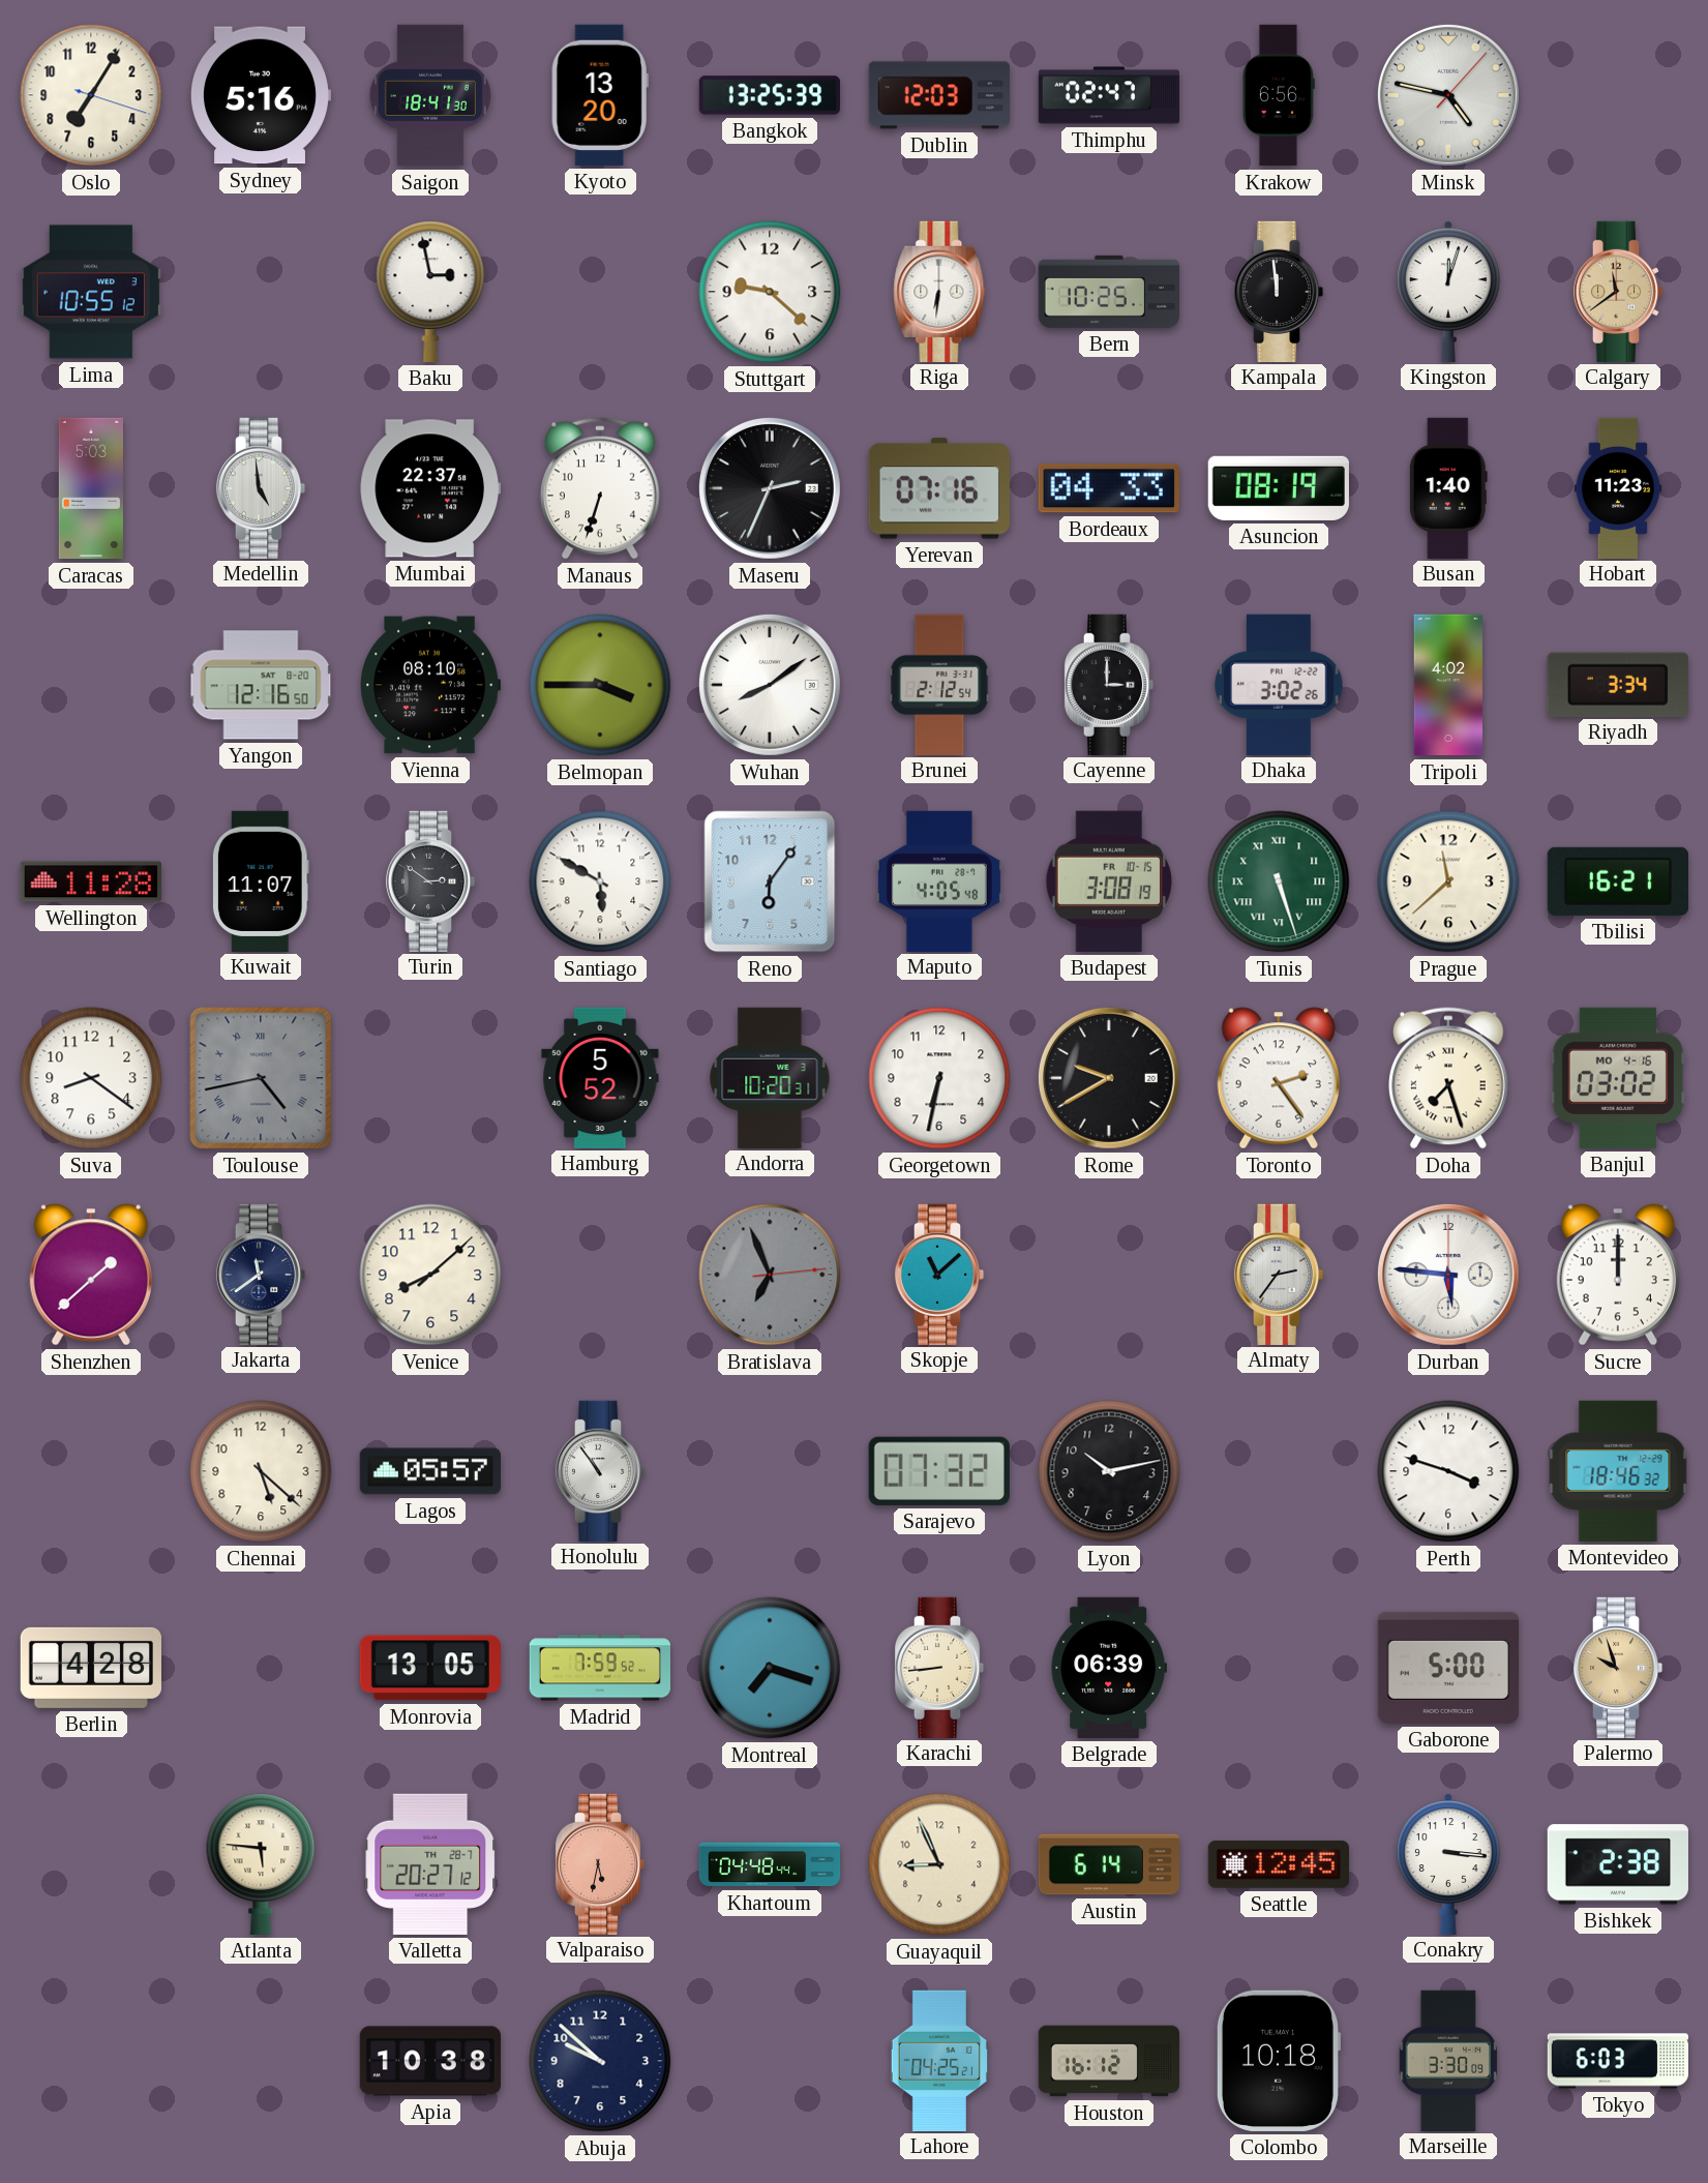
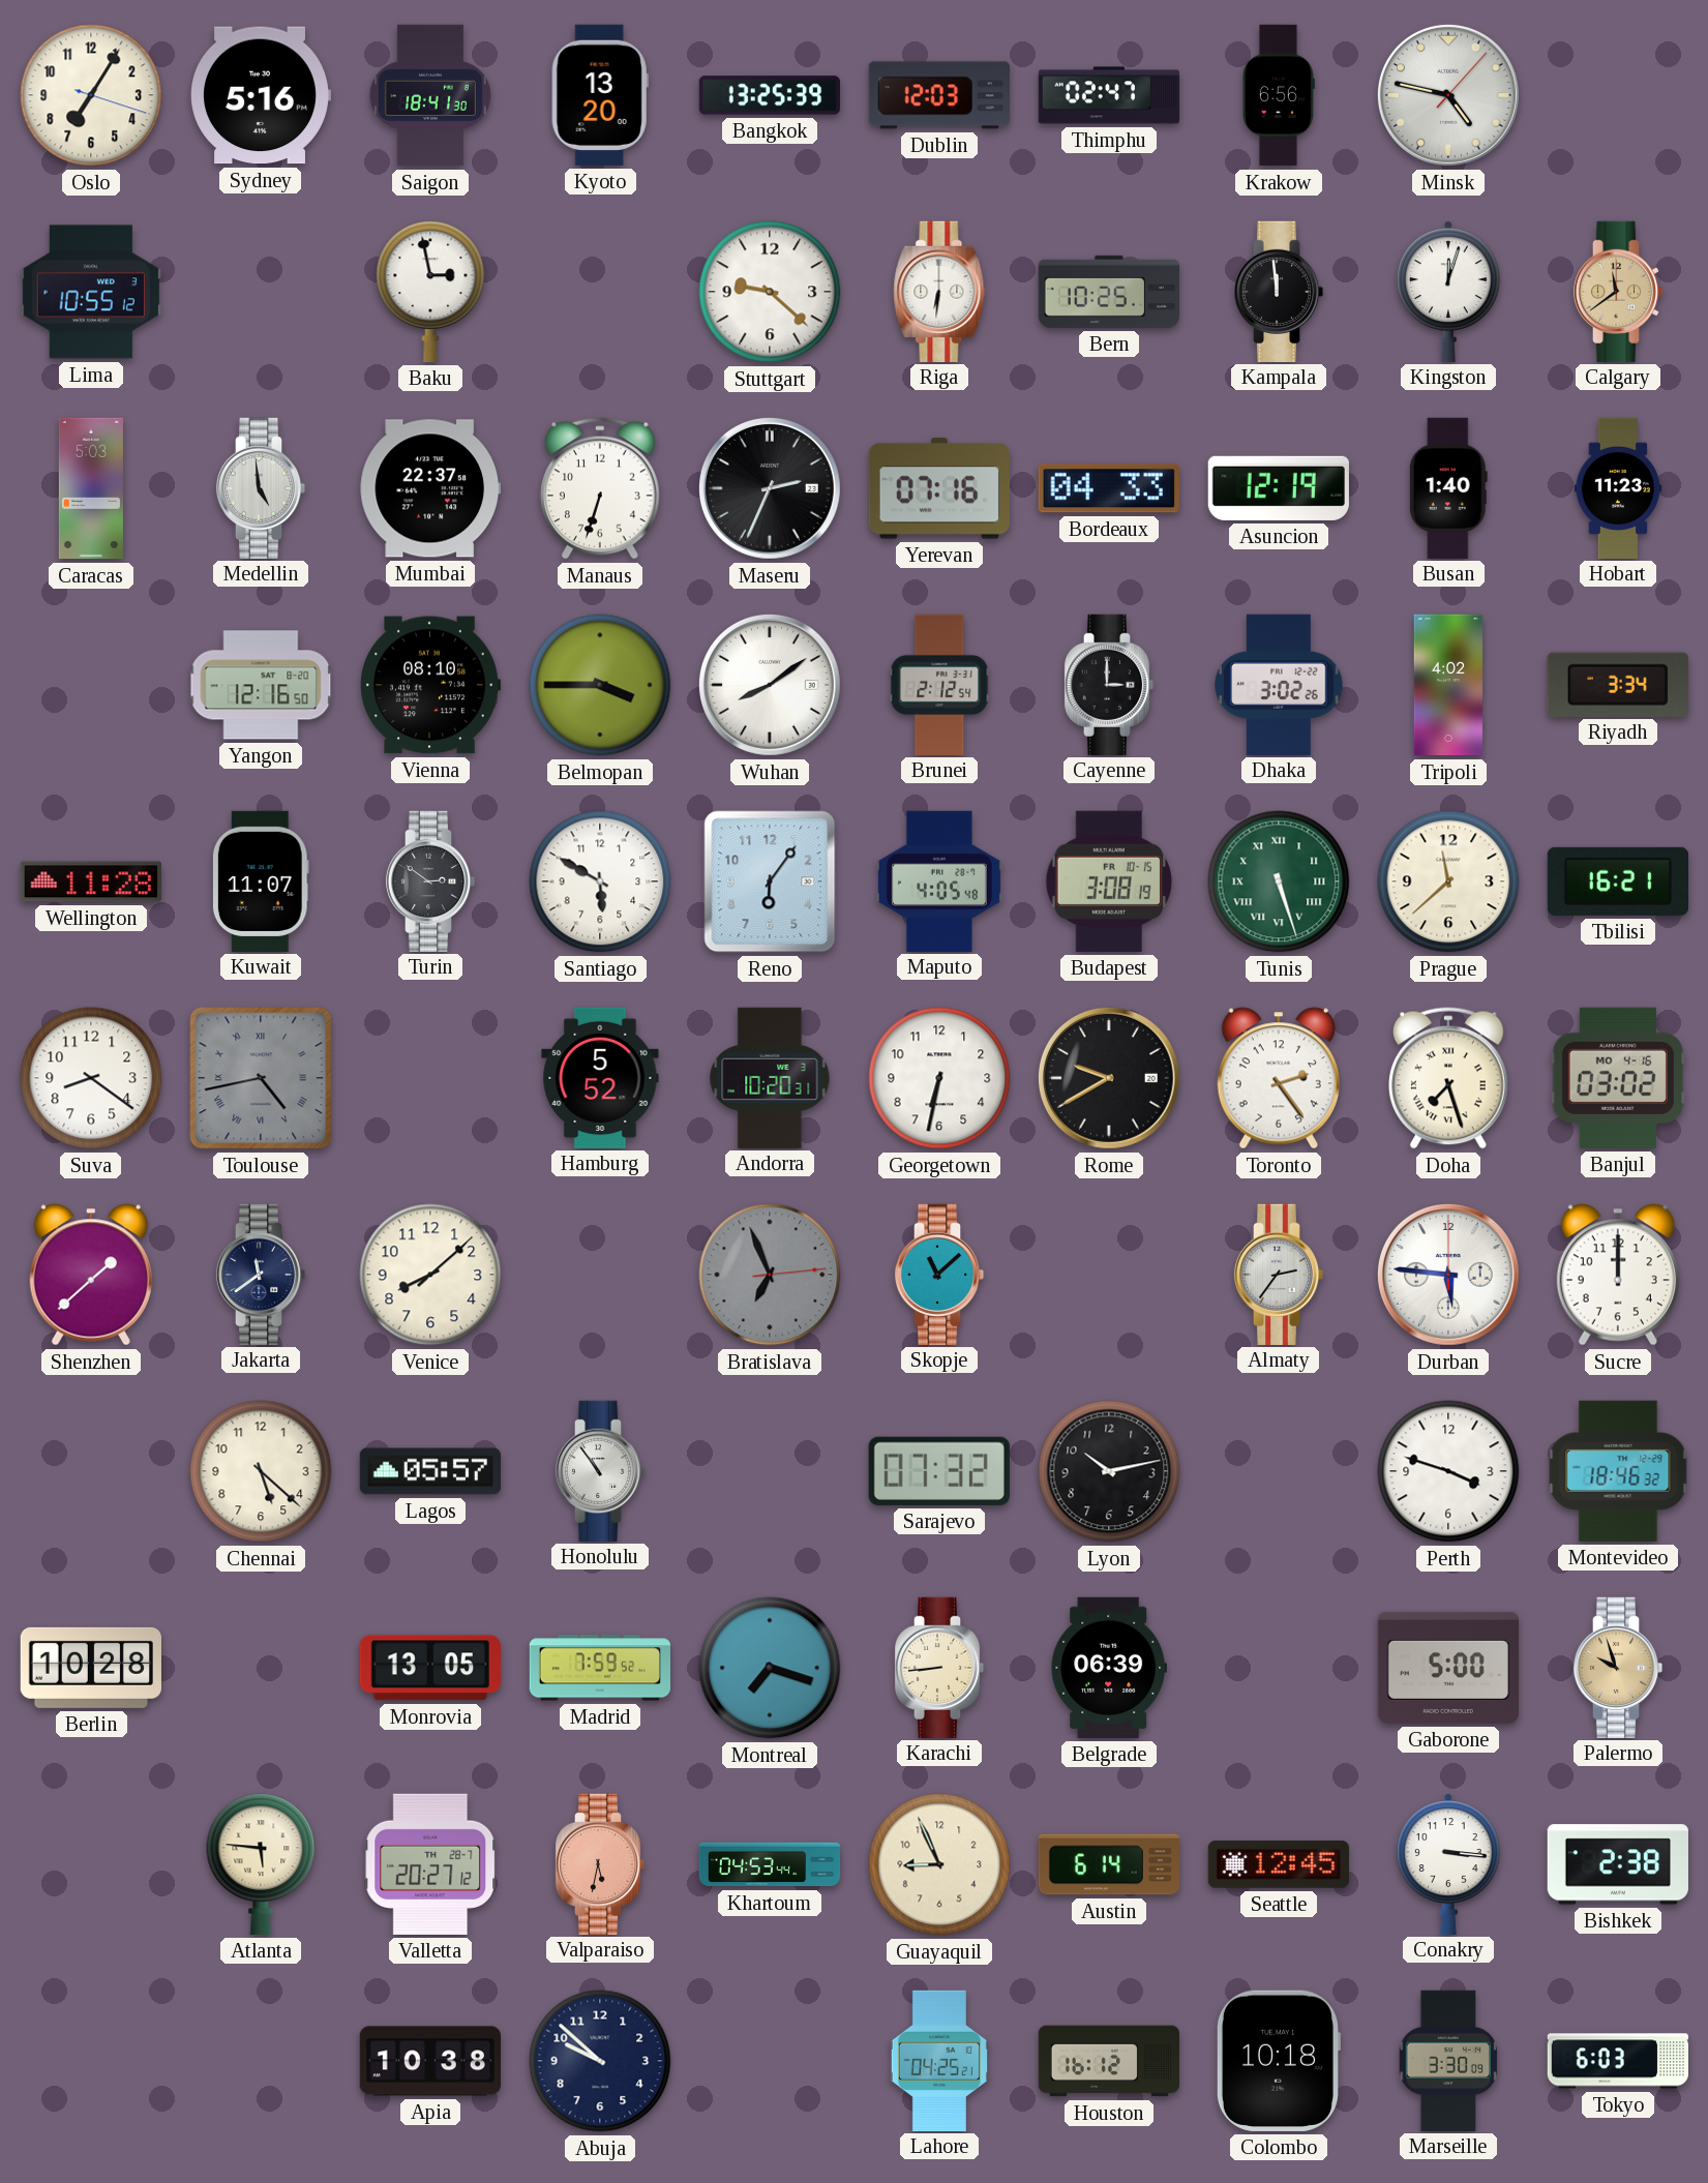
Asuncion: 08:19 -> 12:19
Berlin: 4:28 -> 10:28
Khartoum: 04:48 -> 04:53
